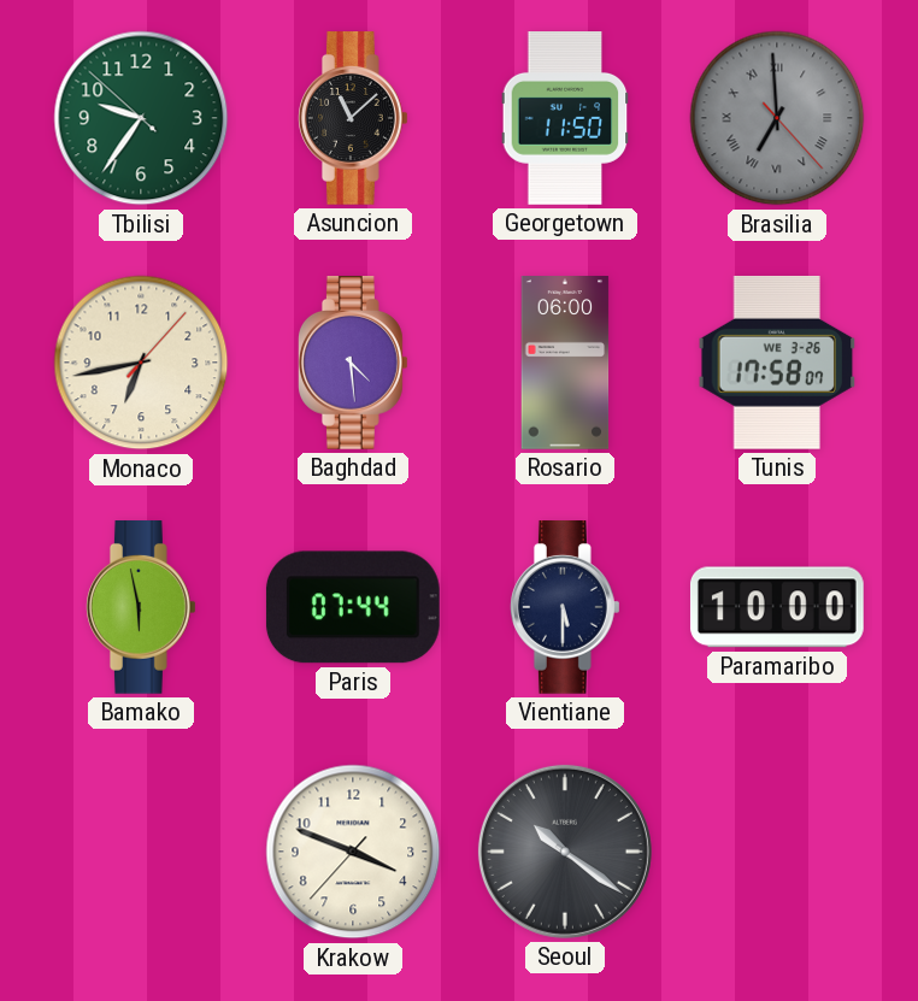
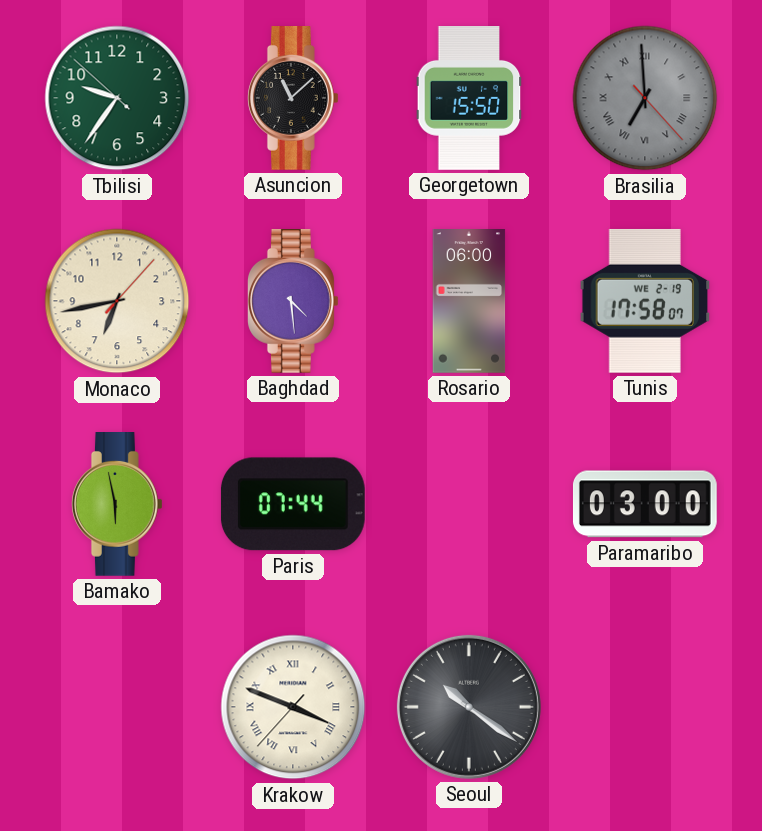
Georgetown: 11:50 -> 15:50
Tunis date: WE 3-26 -> WE 2-19
Vientiane: 5:30 -> none
Paramaribo: 10:00 -> 03:00
Krakow numerals: Arabic -> Roman
